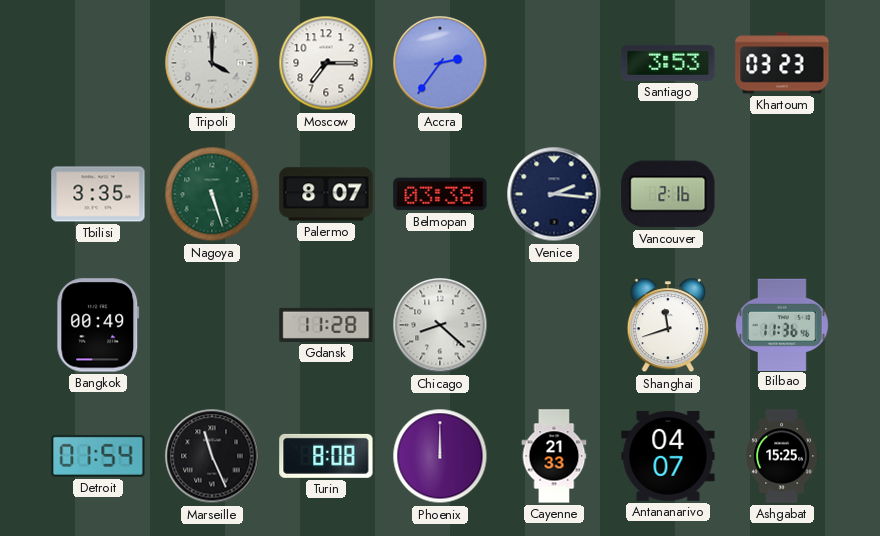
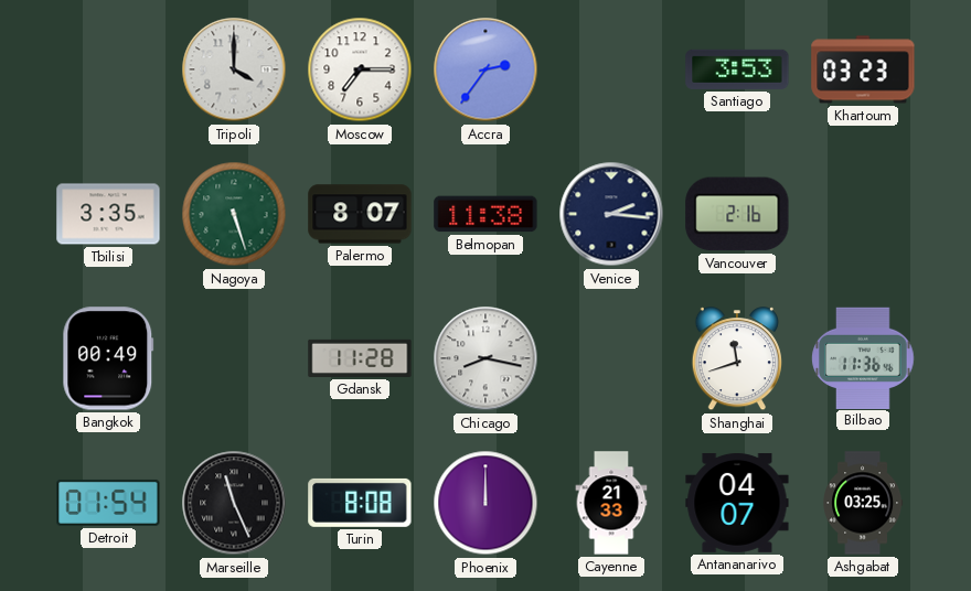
Belmopan: 03:38 -> 11:38
Chicago: 8:22 -> 8:17
Ashgabat: 15:25 -> 03:25
